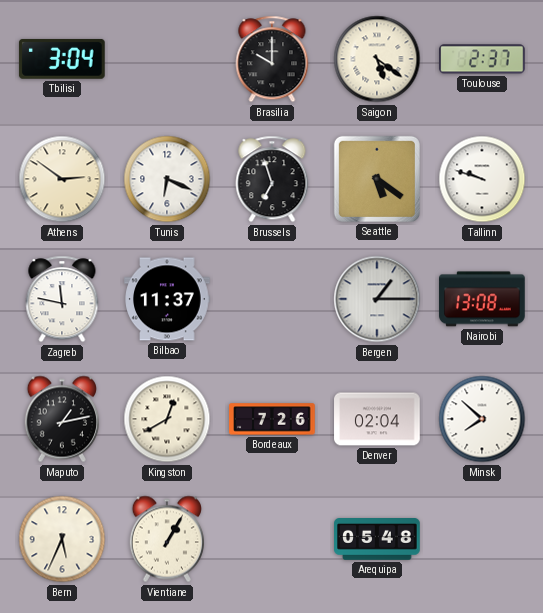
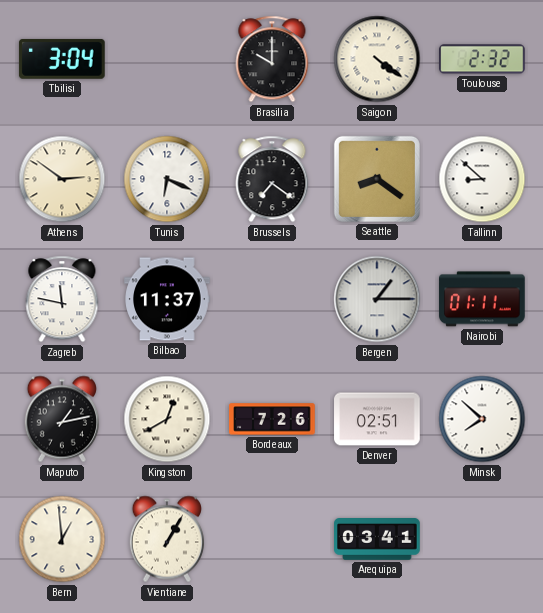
Saigon: 5:21 -> 4:21
Toulouse: 2:37 -> 2:32
Brussels: 6:57 -> 7:21
Seattle: 5:21 -> 8:21
Tallinn: 9:48 -> 8:52
Nairobi: 13:08 -> 01:11
Denver: 02:04 -> 02:51
Bern: 5:34 -> 12:59
Arequipa: 05:48 -> 03:41
